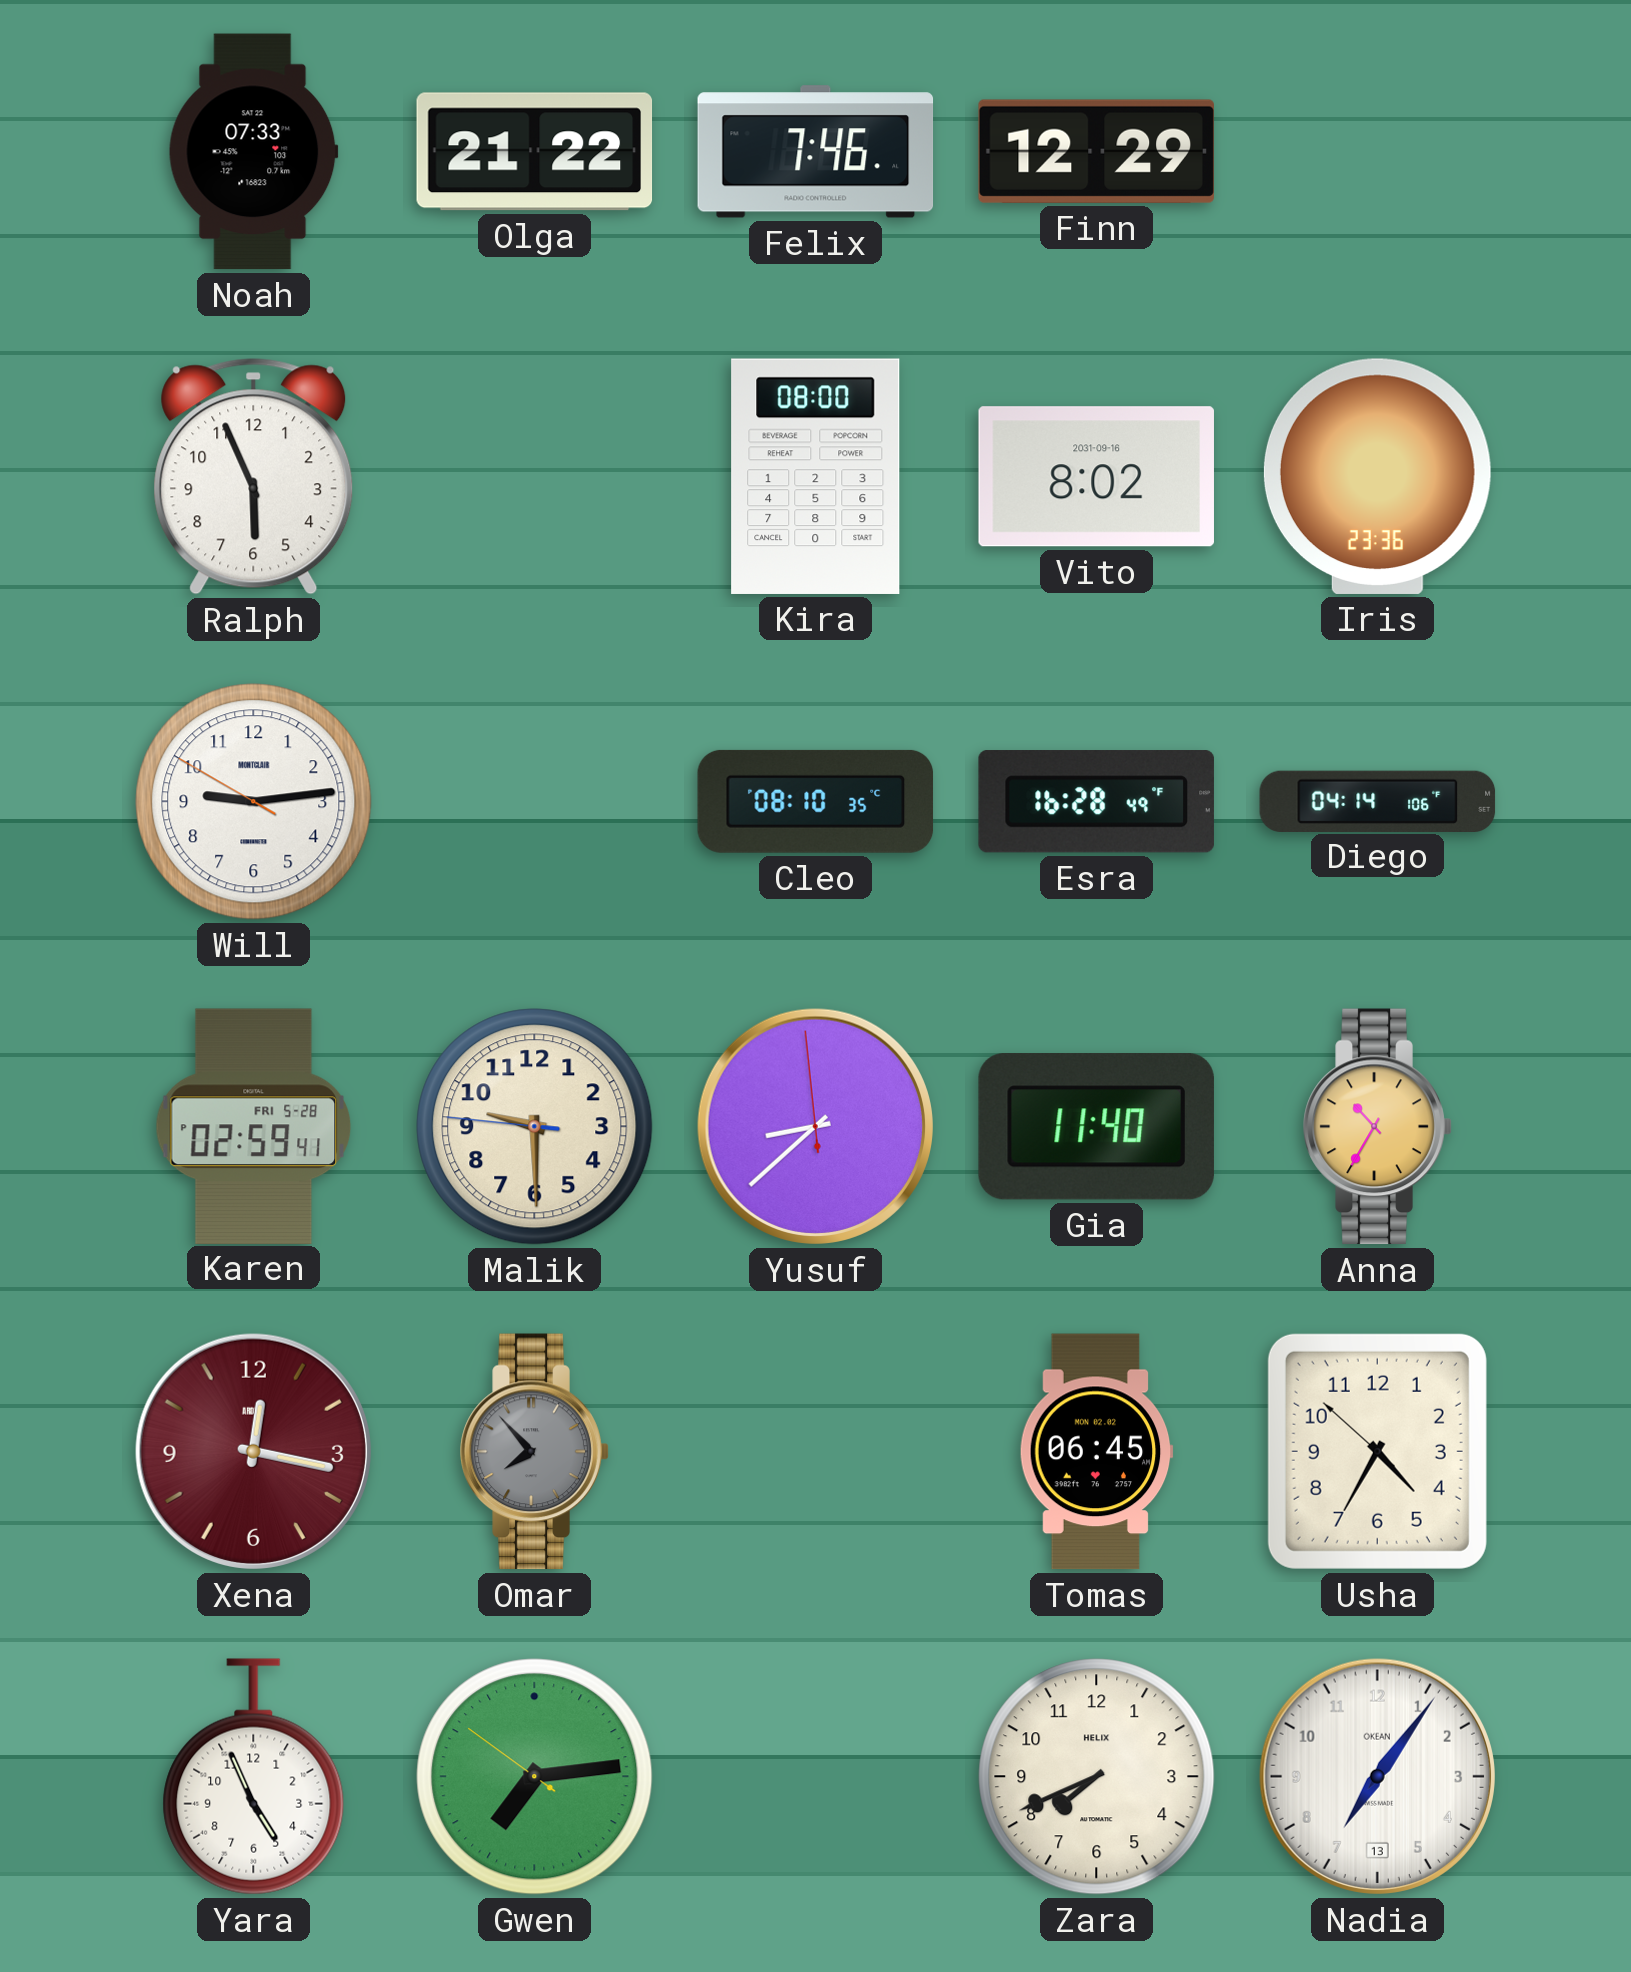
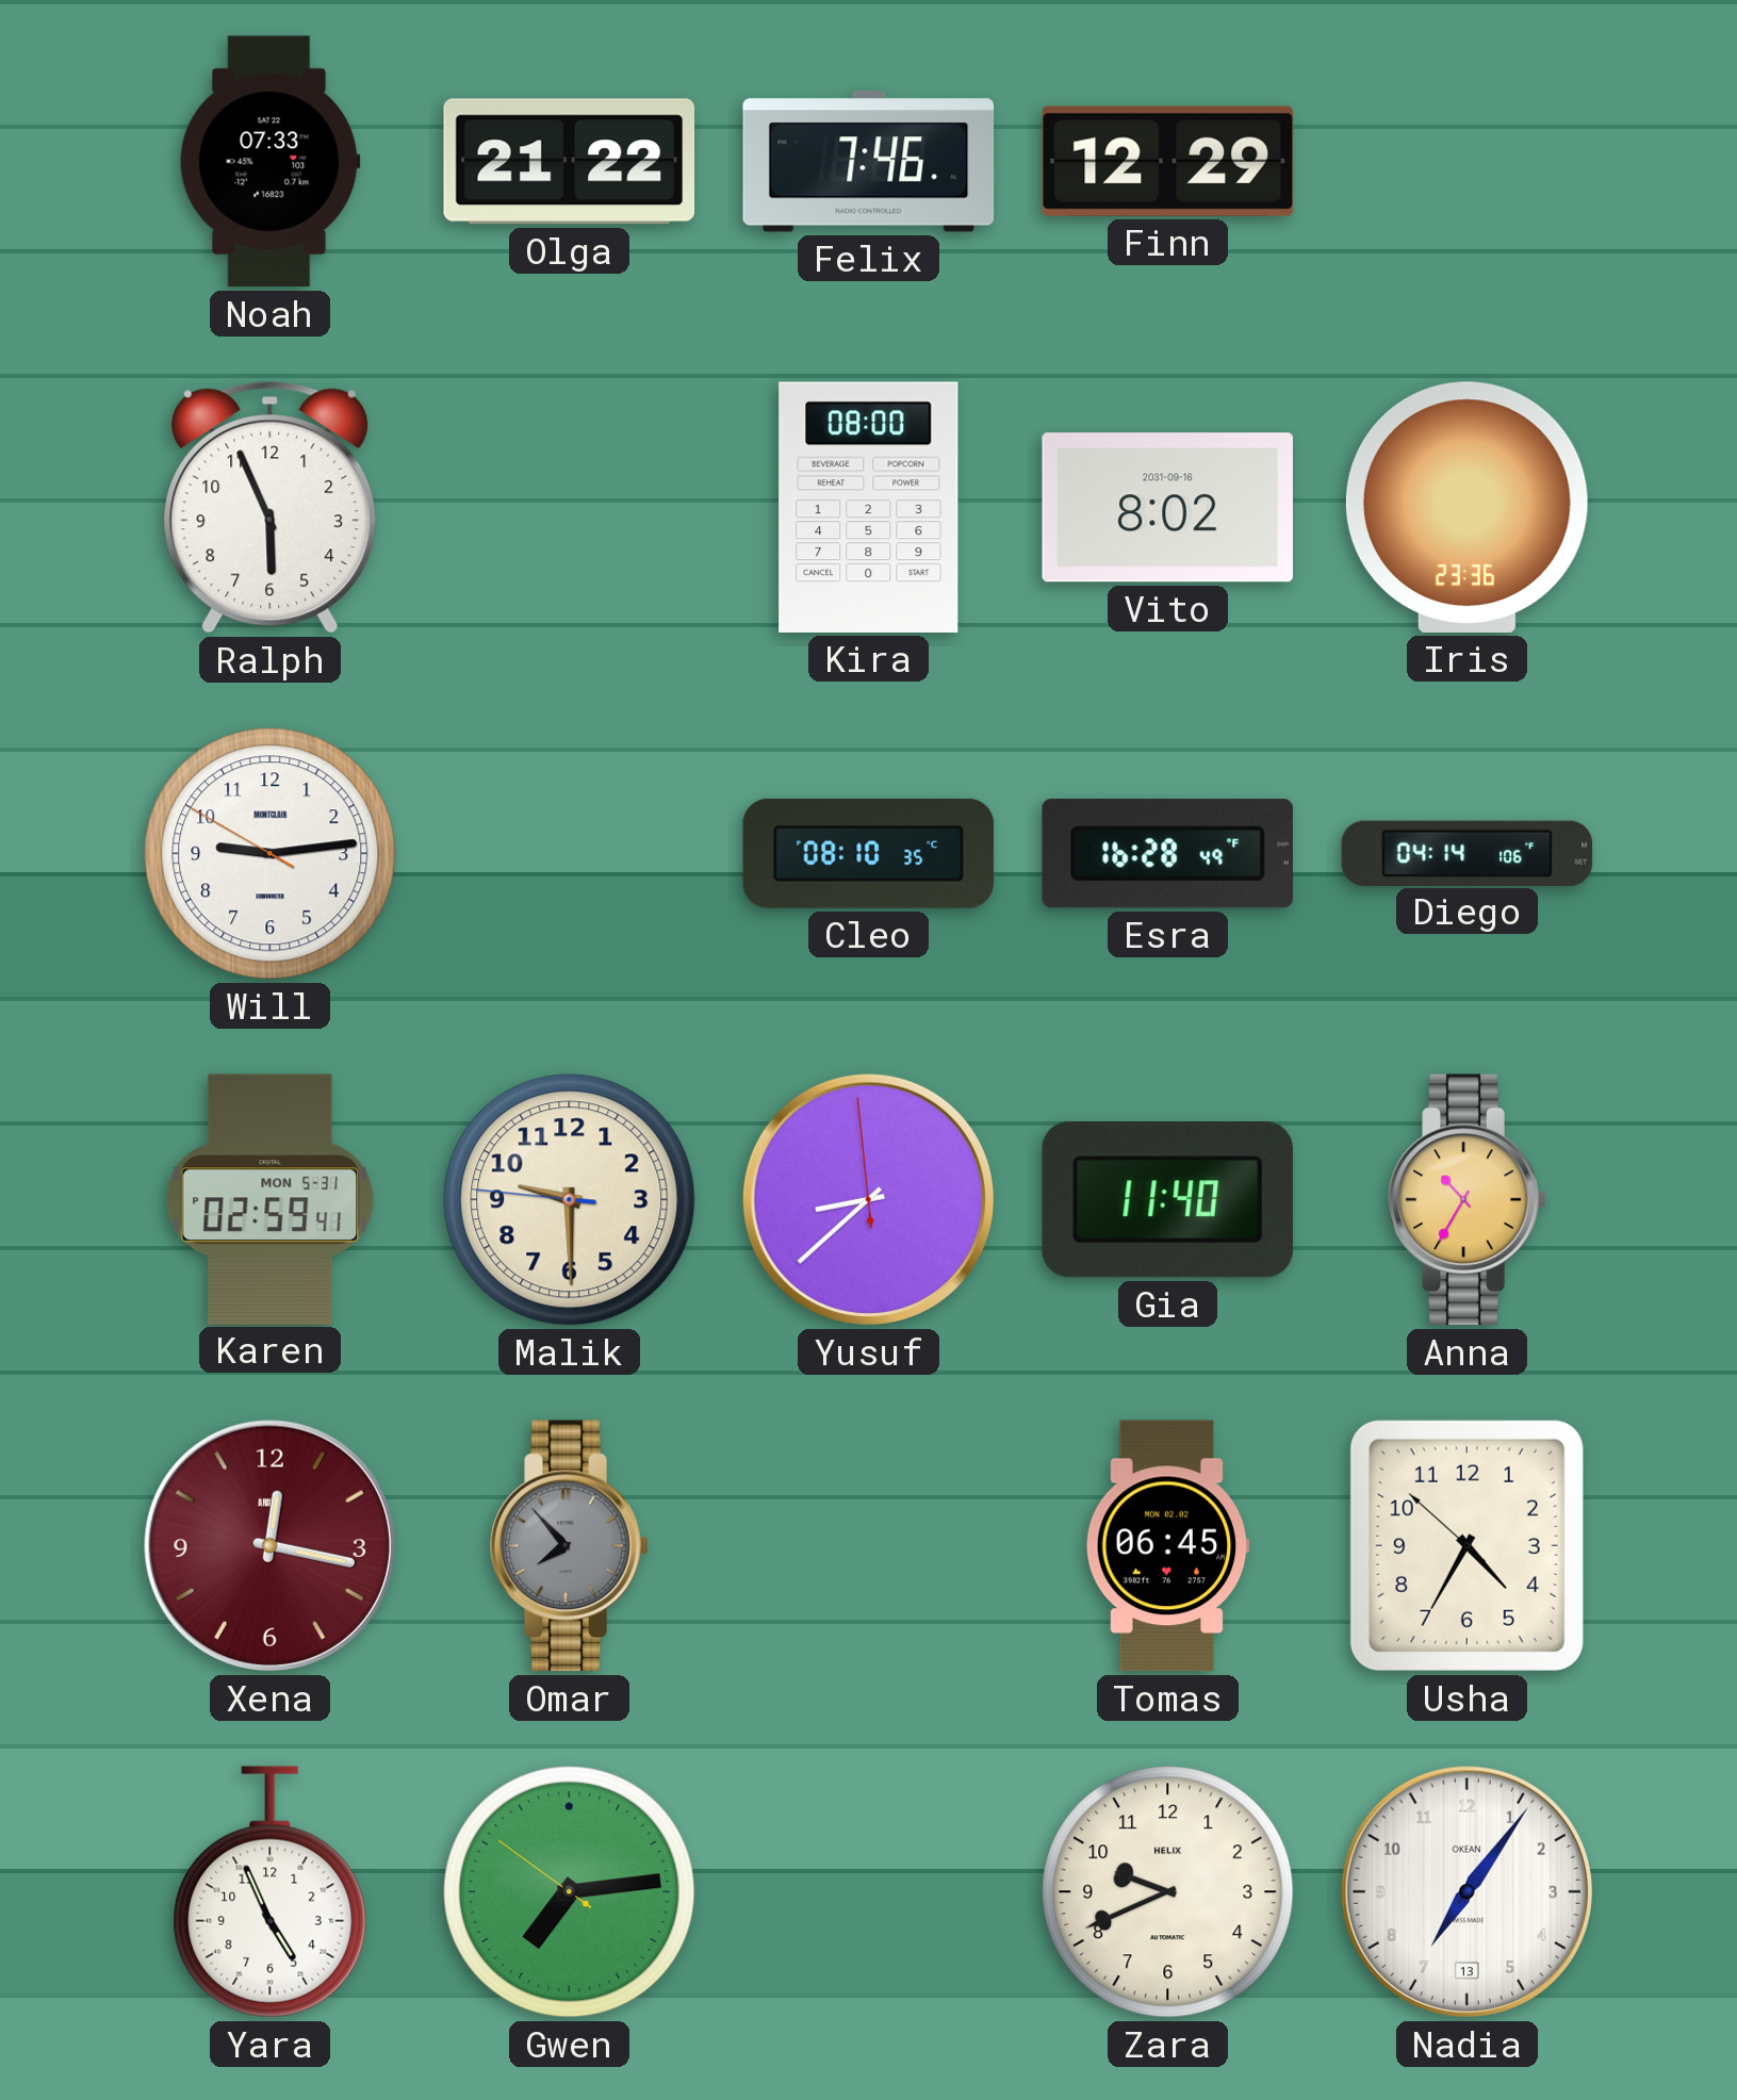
Karen date: FRI 5-28 -> MON 5-31
Zara: 7:41 -> 9:41
